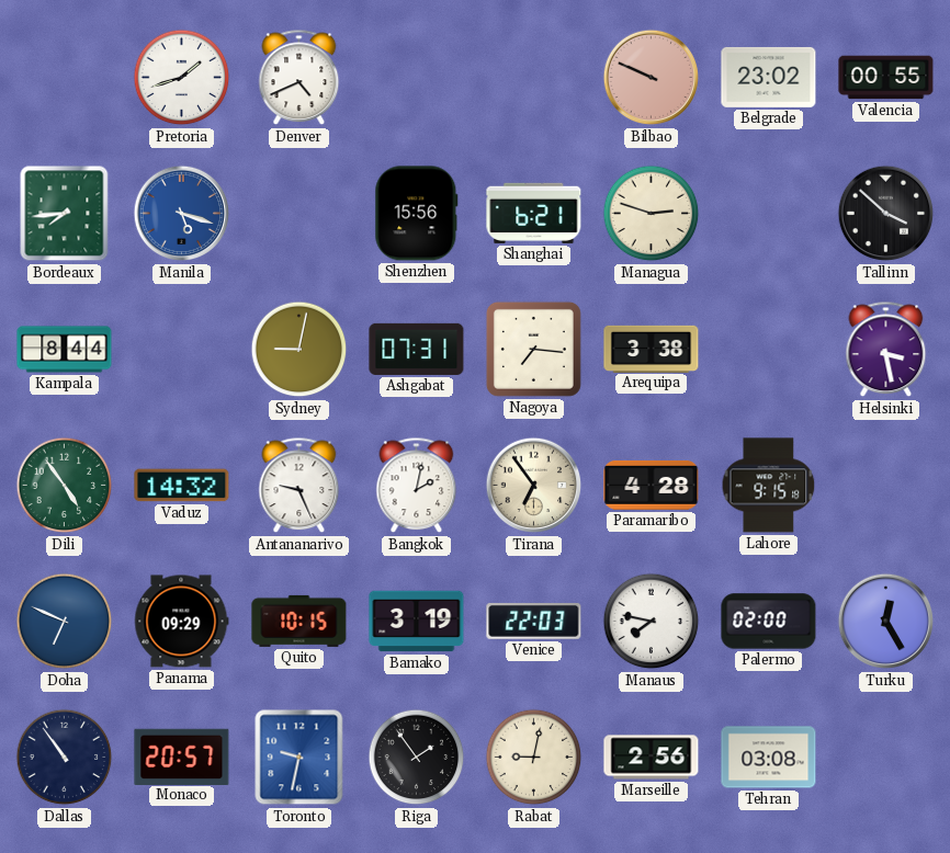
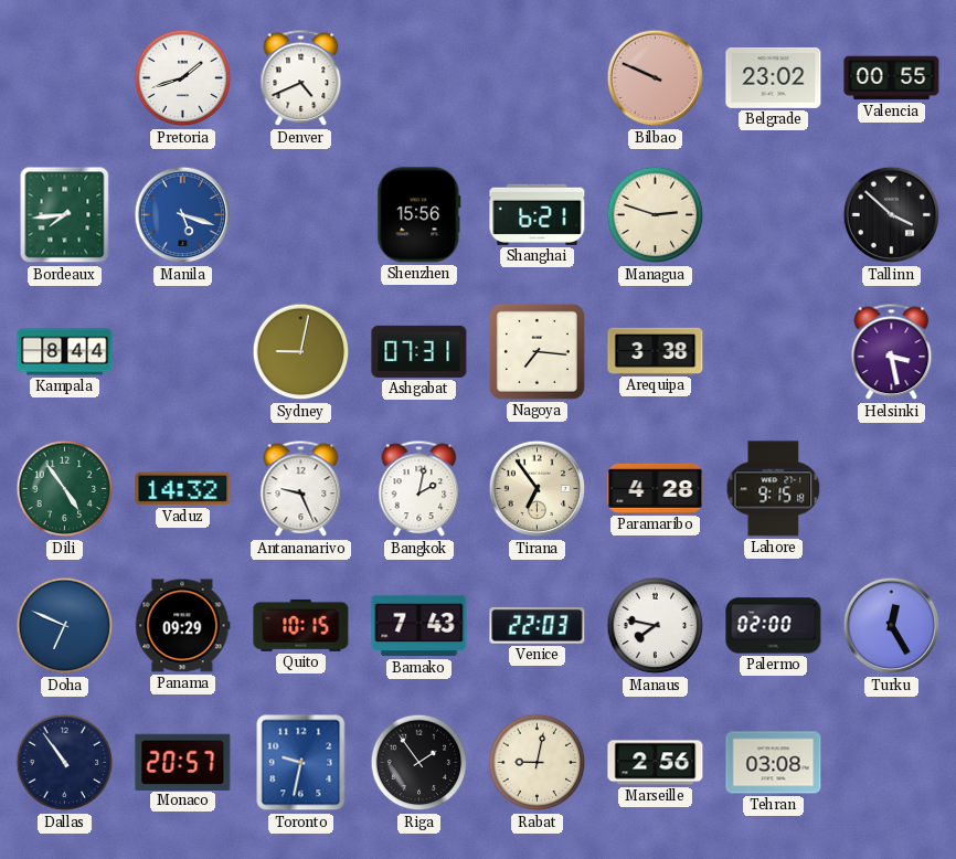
Bamako: 3:19 -> 7:43
